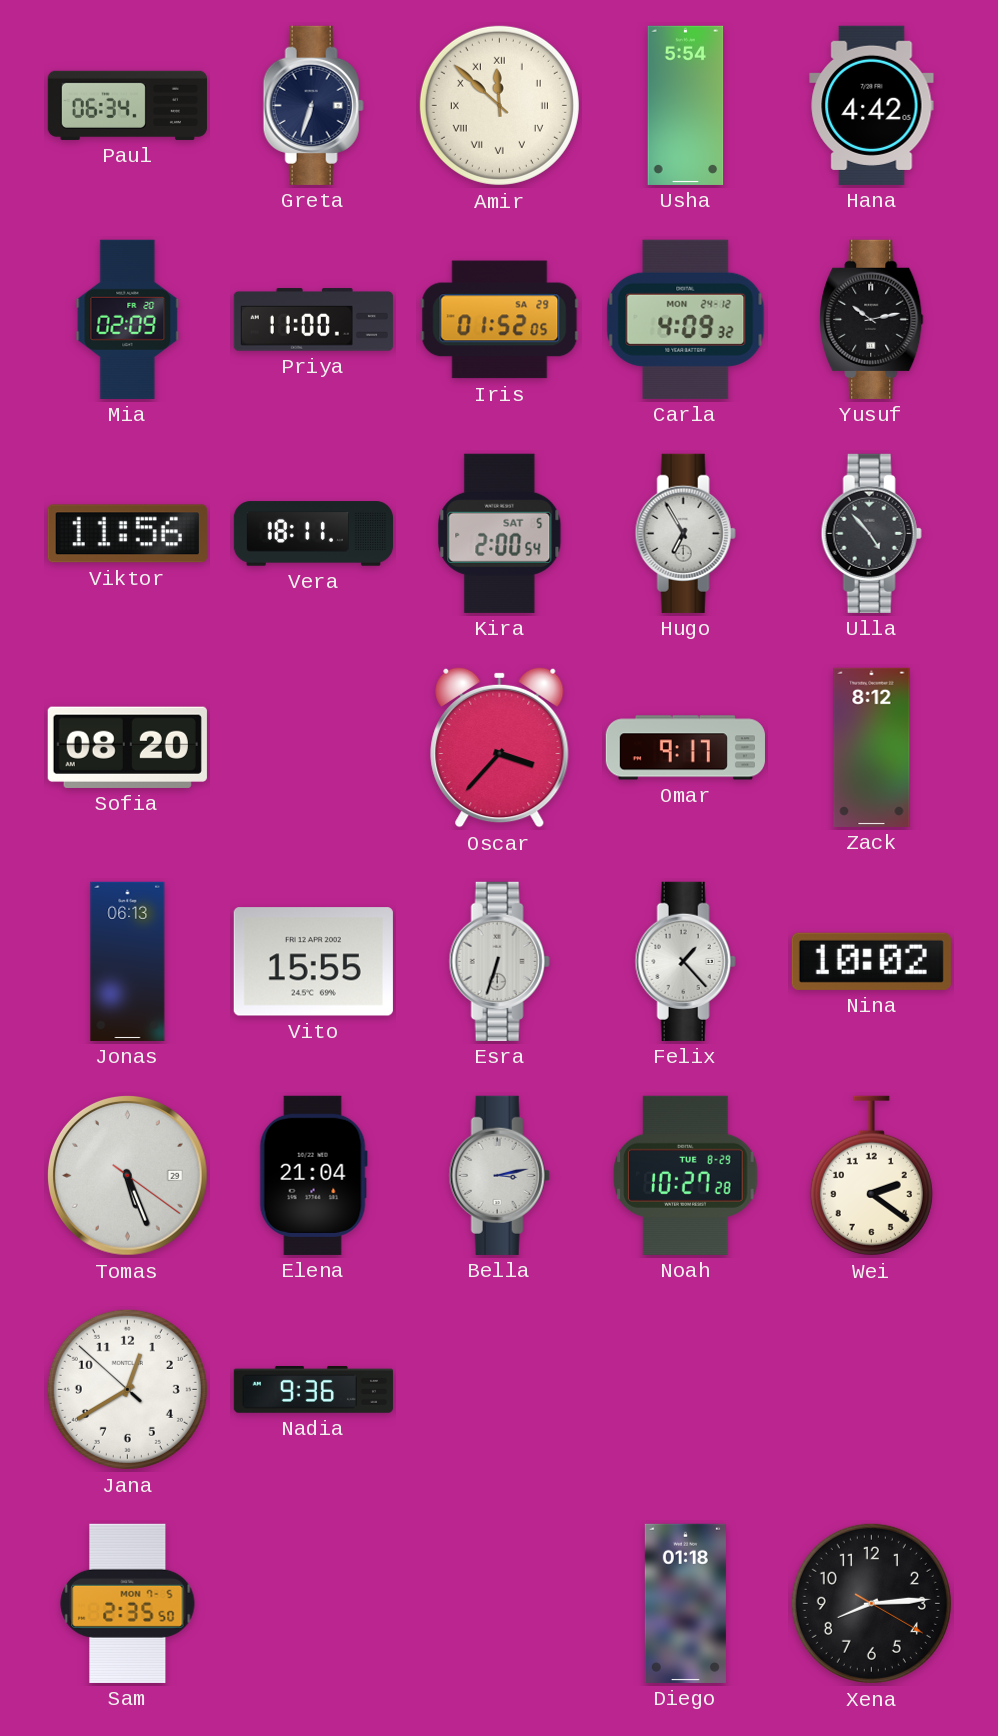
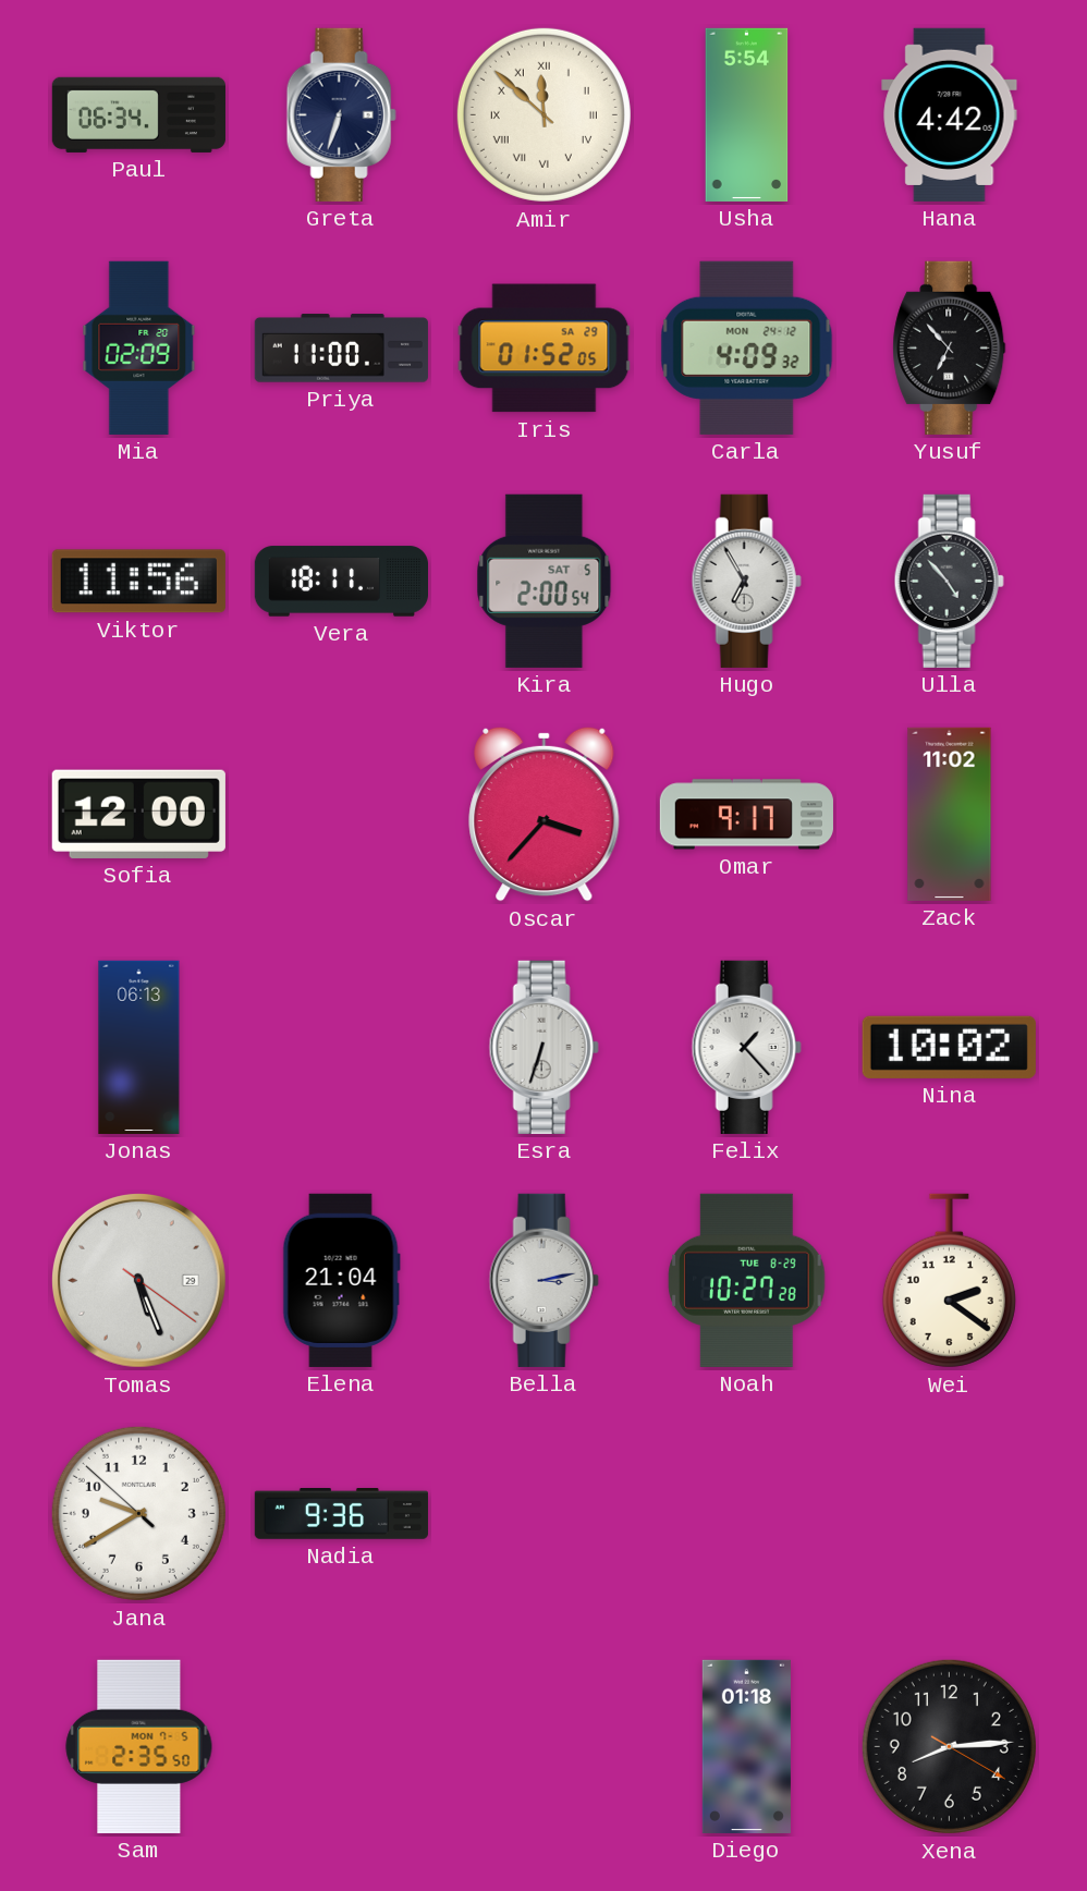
Yusuf: 10:13 -> 6:53
Sofia: 08:20 -> 12:00
Zack: 8:12 -> 11:02
Vito: 15:55 -> none
Jana: 12:39 -> 9:39
